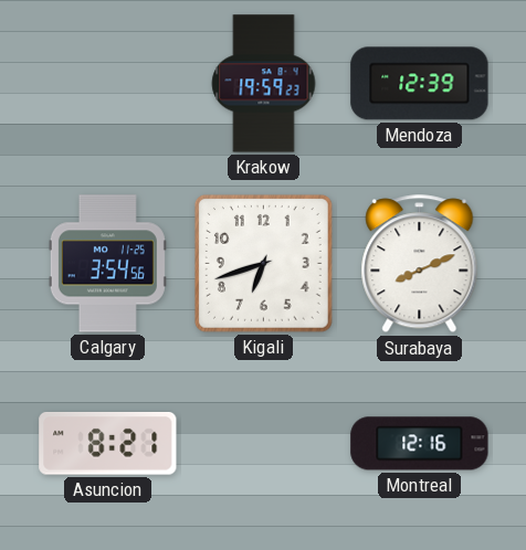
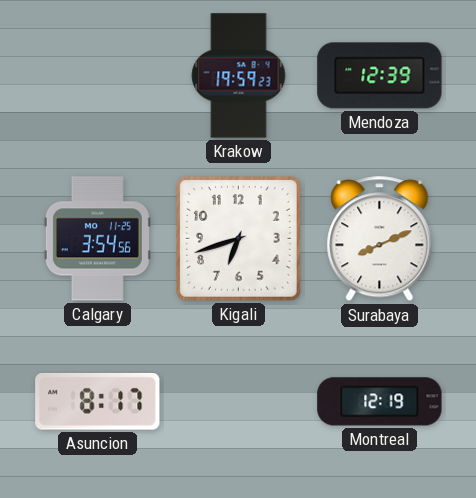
Asuncion: 8:21 -> 8:17
Montreal: 12:16 -> 12:19
